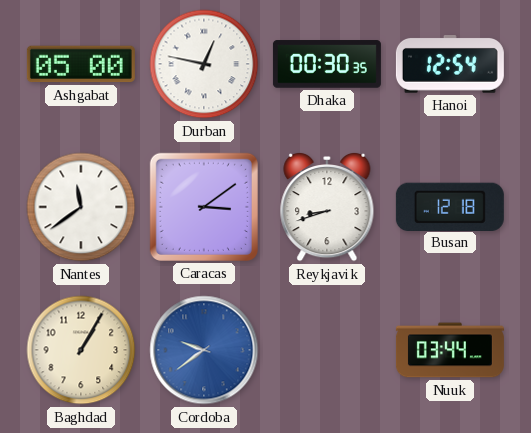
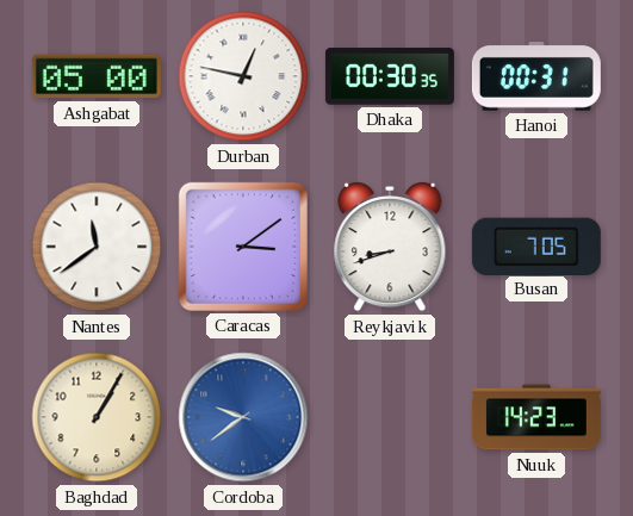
Hanoi: 12:54 -> 00:31
Busan: 12:18 -> 7:05
Nuuk: 03:44 -> 14:23
